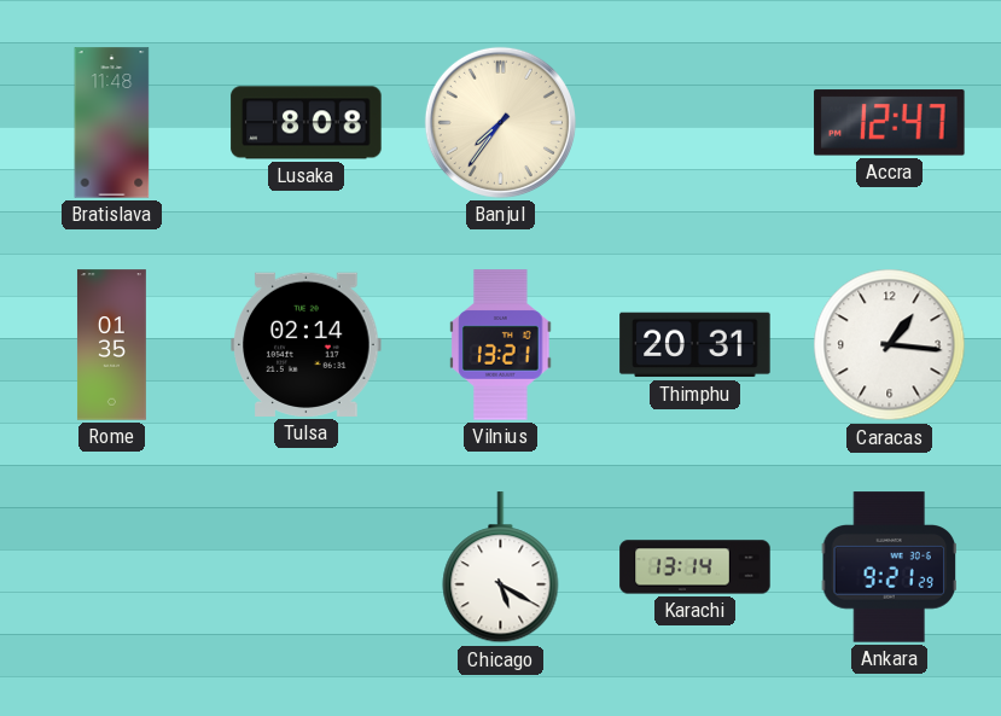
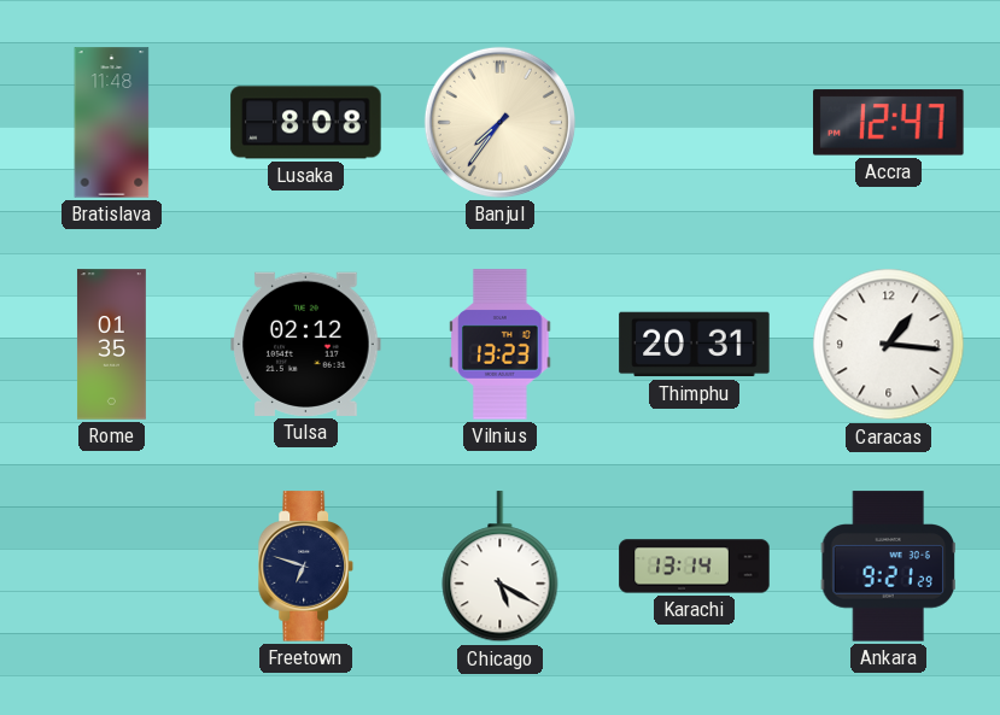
Tulsa: 02:14 -> 02:12
Vilnius: 13:21 -> 13:23
Freetown: none -> 6:48
